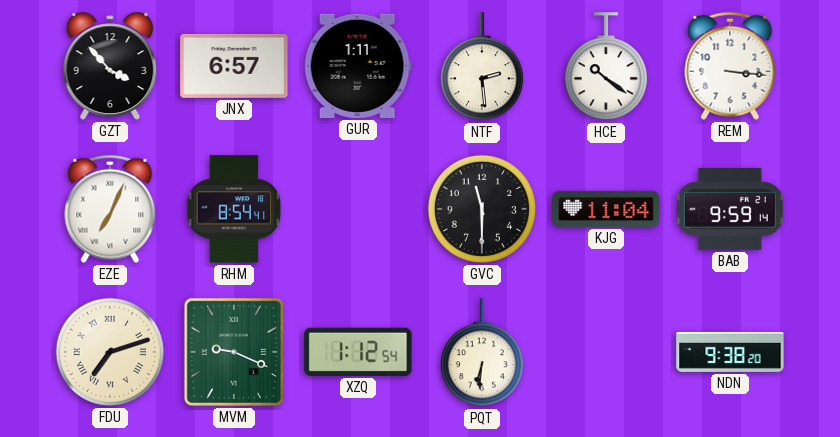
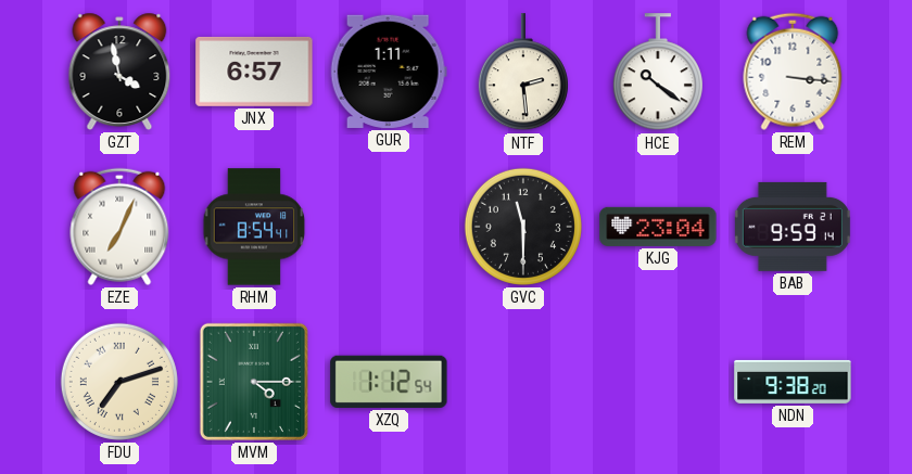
GZT: 3:53 -> 3:58
KJG: 11:04 -> 23:04
MVM: 9:19 -> 4:15
PQT: 6:31 -> none
